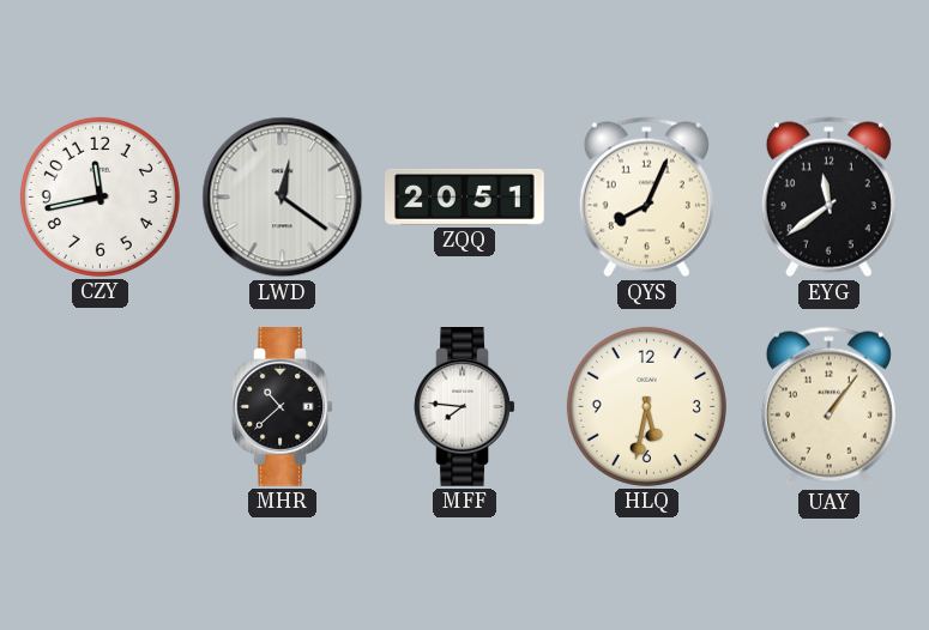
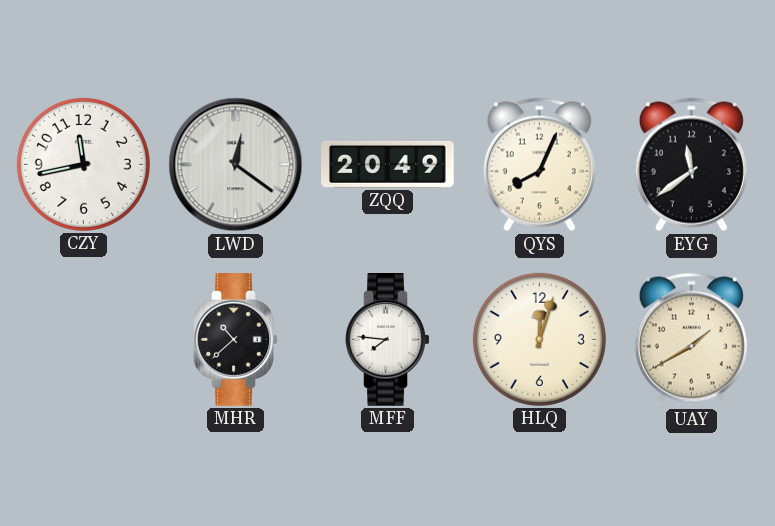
ZQQ: 20:51 -> 20:49
HLQ: 5:32 -> 12:03
UAY: 1:06 -> 1:40
